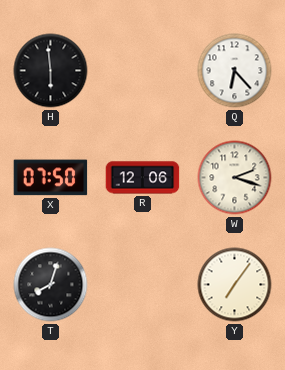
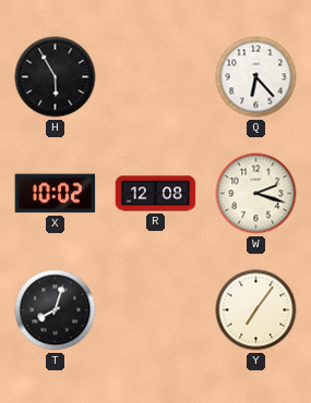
H: 5:59 -> 5:55
X: 07:50 -> 10:02
R: 12:06 -> 12:08
